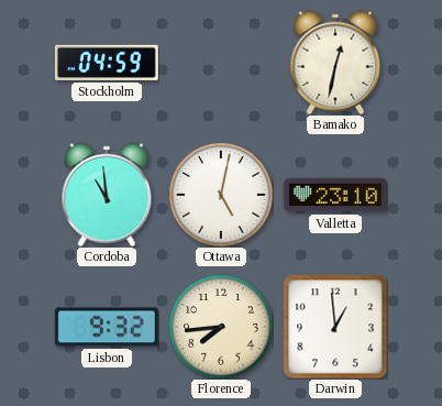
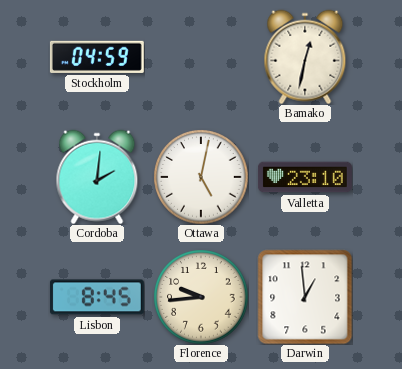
Cordoba: 10:59 -> 2:01
Lisbon: 9:32 -> 8:45
Florence: 7:44 -> 9:44
